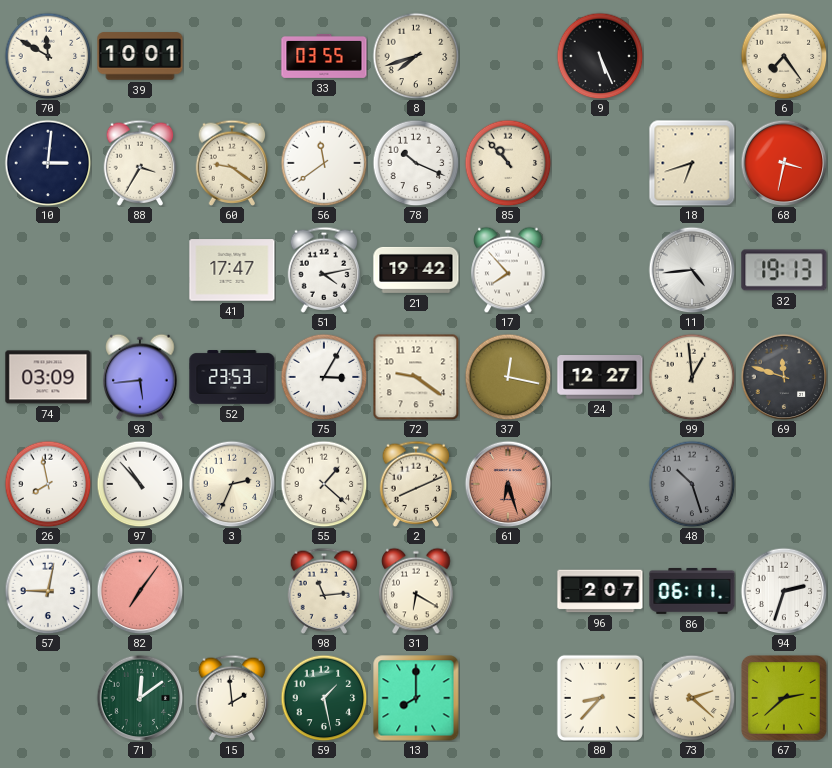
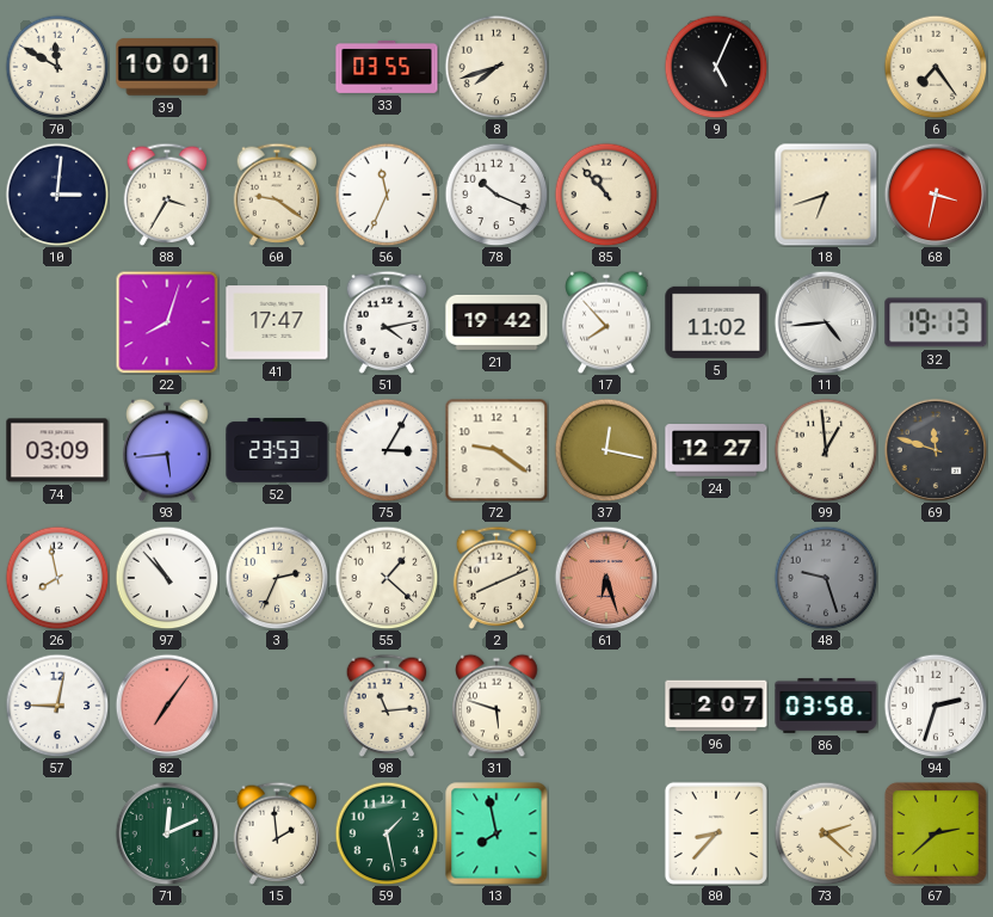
9: 5:26 -> 5:04
56: 11:39 -> 11:34
22: none -> 8:03
5: none -> 11:02
48: 10:27 -> 9:27
31: 6:20 -> 5:48
86: 06:11 -> 03:58
71: 12:09 -> 12:11
13: 8:00 -> 7:58
